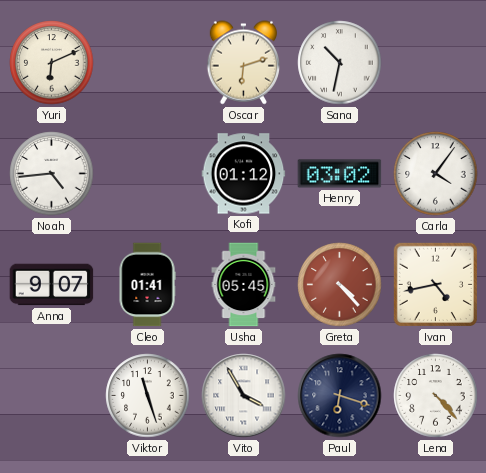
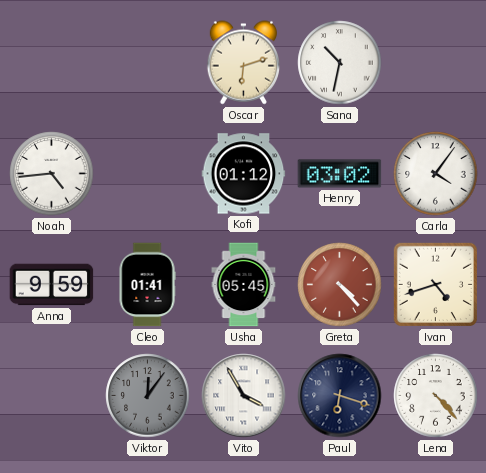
Yuri: 6:11 -> none
Anna: 9:07 -> 9:59
Ivan: 4:43 -> 4:42
Viktor: 11:27 -> 12:06
Viktor dial: white -> grey
